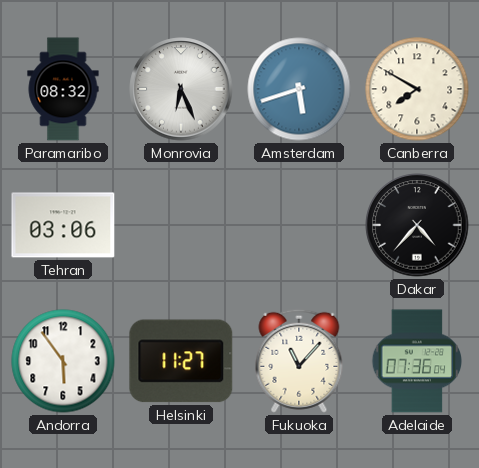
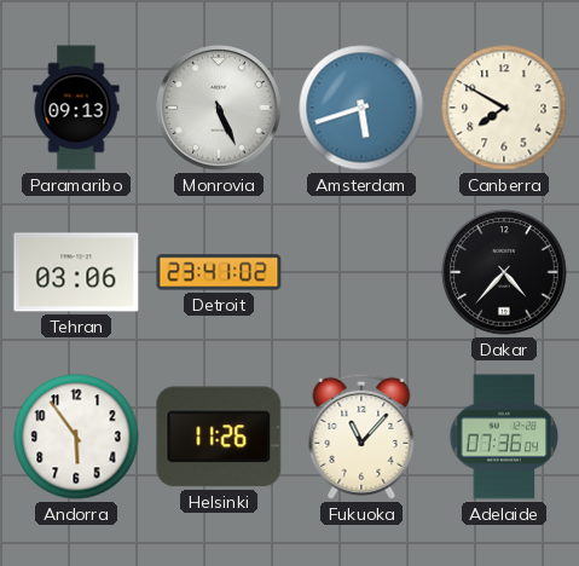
Paramaribo: 08:32 -> 09:13
Monrovia: 6:26 -> 5:26
Detroit: none -> 23:41
Helsinki: 11:27 -> 11:26
